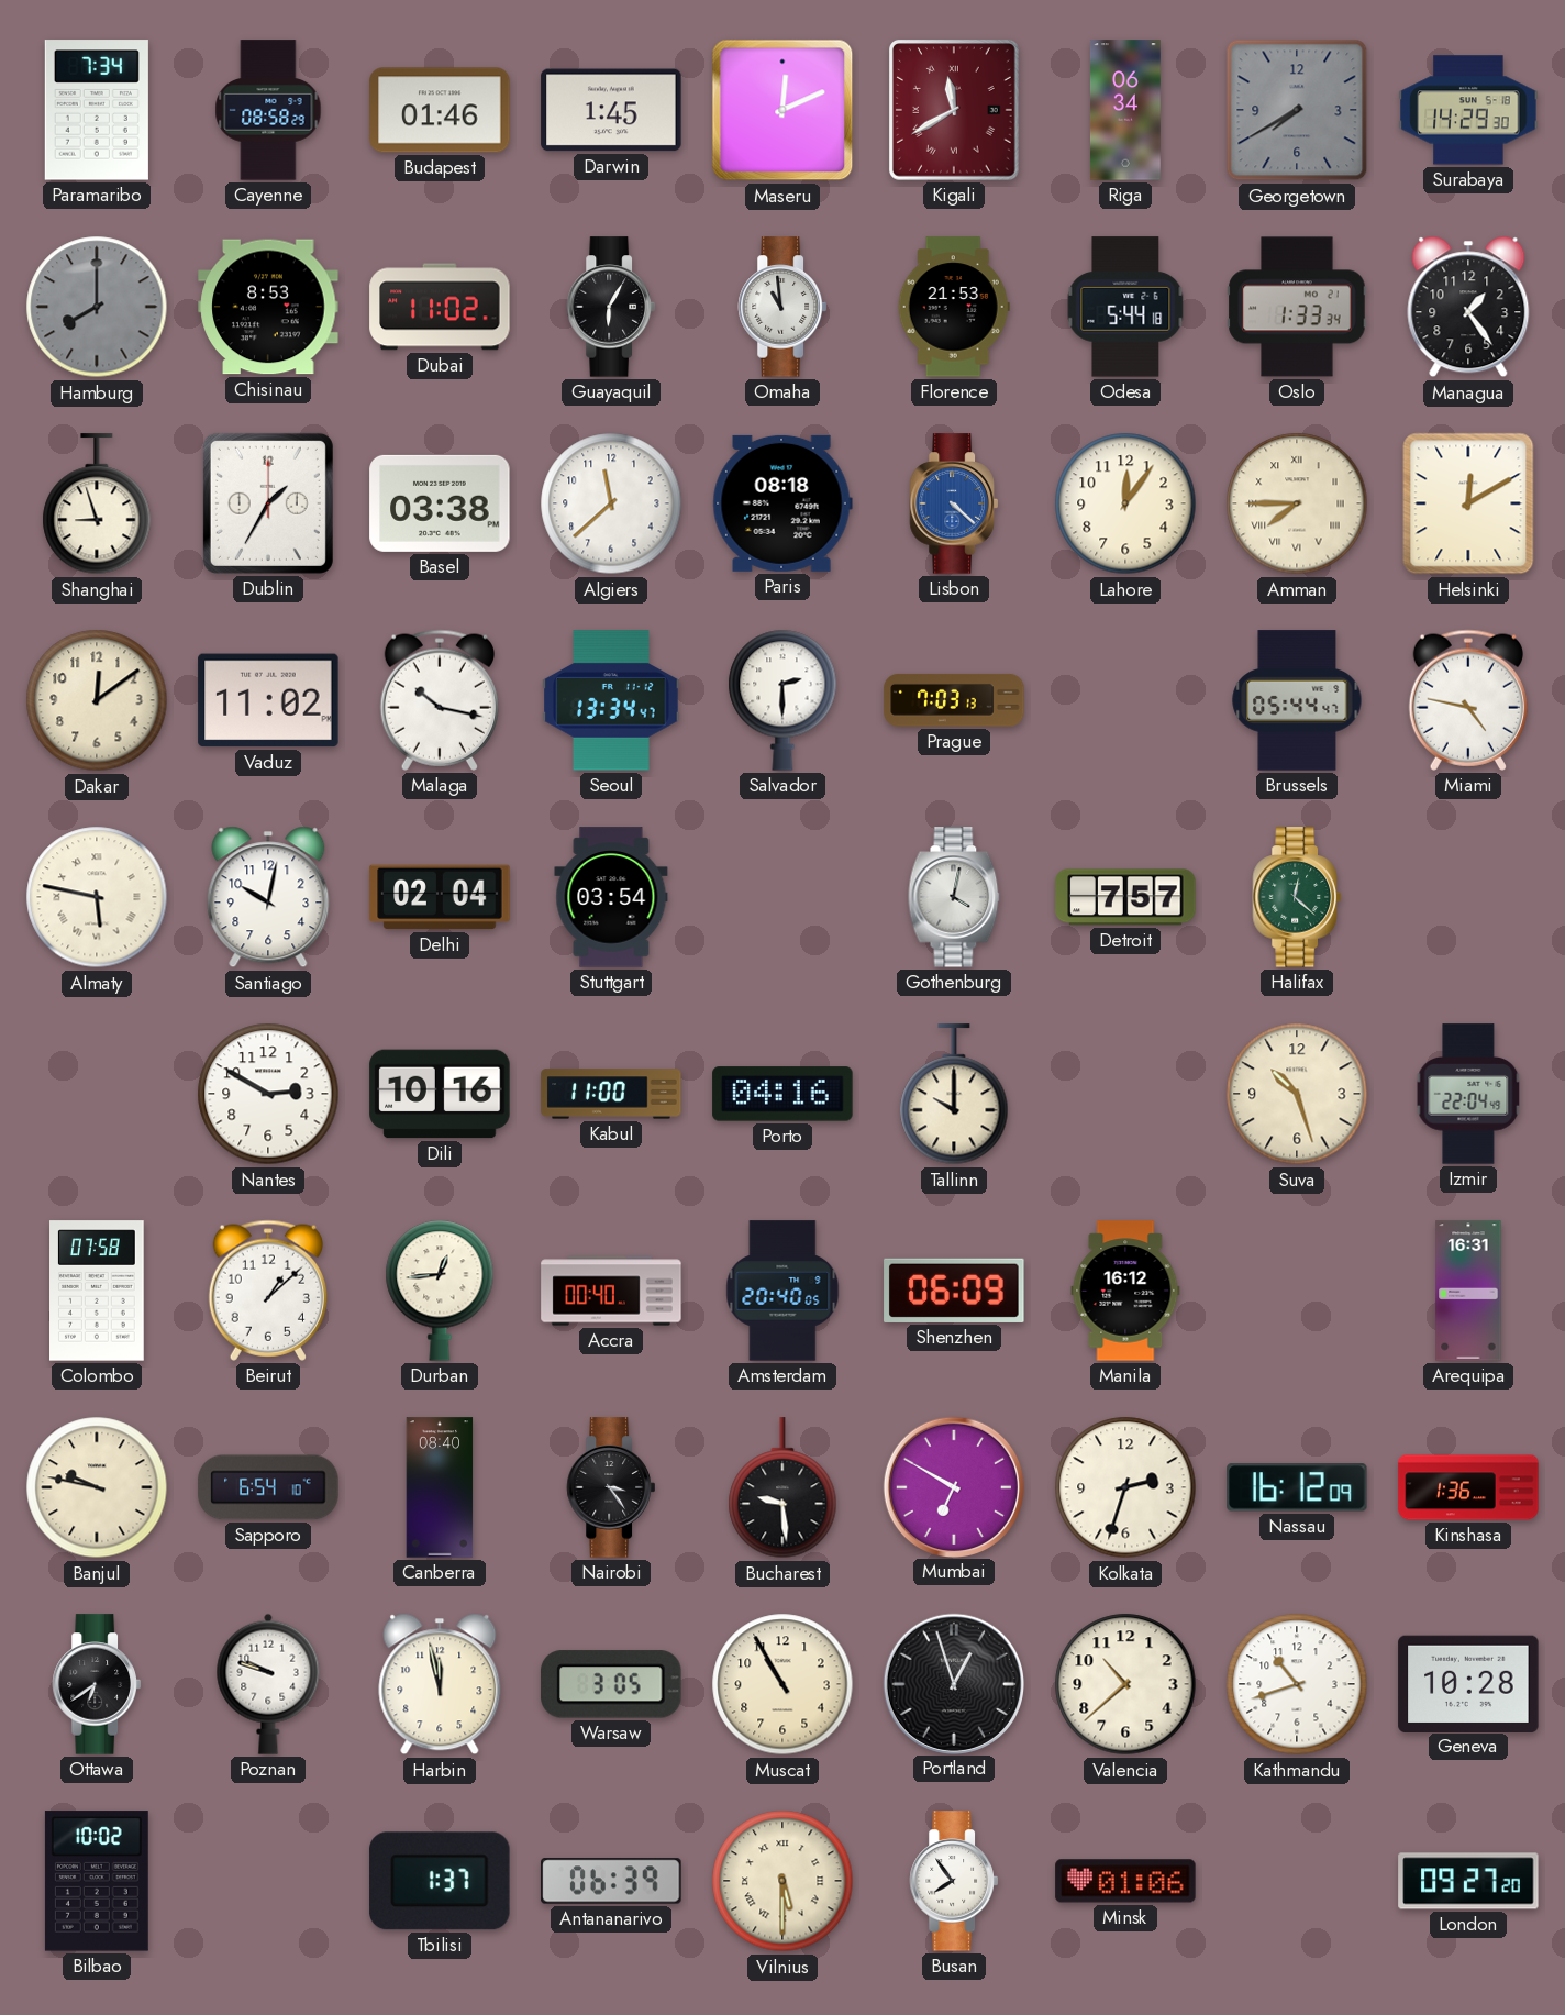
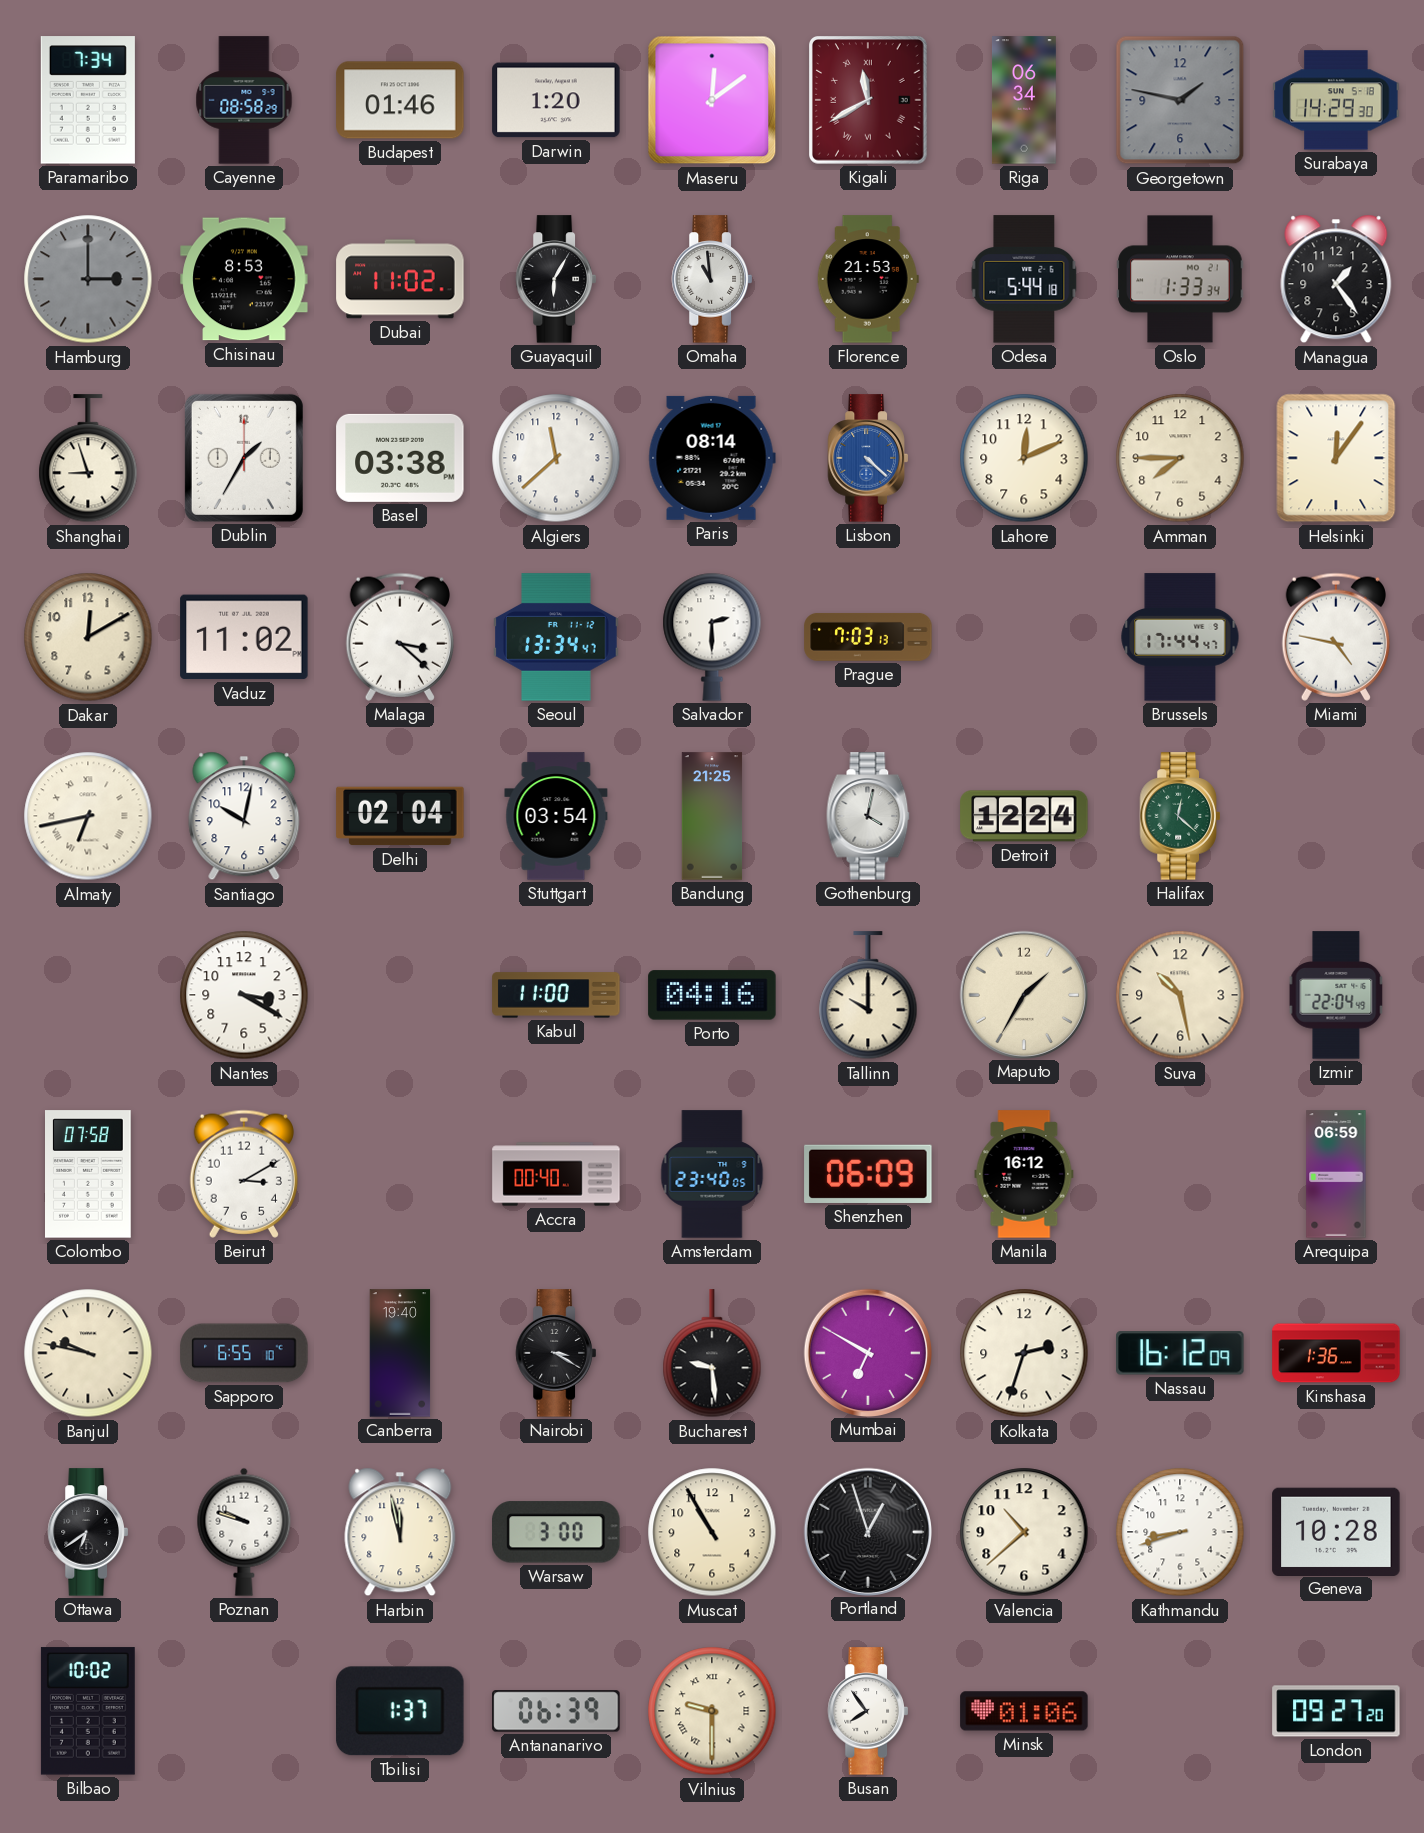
Darwin: 1:45 -> 1:20
Maseru: 12:11 -> 12:09
Georgetown: 7:40 -> 1:47
Hamburg: 8:00 -> 3:00
Paris: 08:18 -> 08:14
Lahore: 12:06 -> 12:11
Amman numerals: Roman -> Arabic
Helsinki: 12:10 -> 12:06
Dakar: 12:09 -> 12:10
Malaga: 10:17 -> 3:22
Brussels: 05:44 -> 17:44
Almaty: 5:47 -> 6:43
Bandung: none -> 21:25
Detroit: 7:57 -> 12:24
Nantes: 2:50 -> 3:20
Dili: 10:16 -> none
Maputo: none -> 1:35
Suva: 10:27 -> 10:28
Beirut: 1:08 -> 3:10
Durban: 12:44 -> none
Amsterdam: 20:40 -> 23:40
Arequipa: 16:31 -> 06:59
Sapporo: 6:54 -> 6:55
Canberra: 08:40 -> 19:40
Nairobi: 3:24 -> 3:20
Warsaw: 3:05 -> 3:00
Kathmandu: 10:42 -> 8:42
Vilnius: 5:30 -> 9:30
